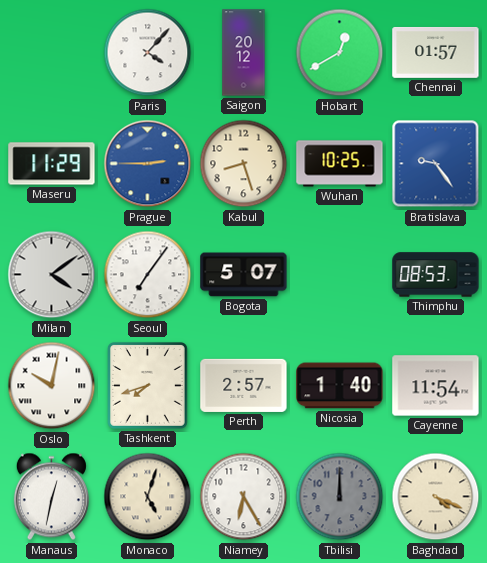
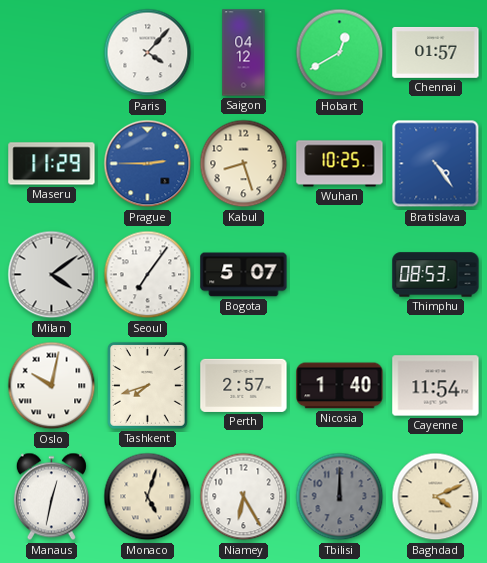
Saigon: 20:12 -> 04:12
Bratislava: 9:24 -> 4:24
Baghdad: 4:19 -> 4:11
